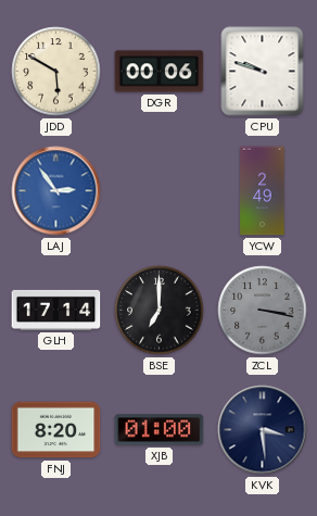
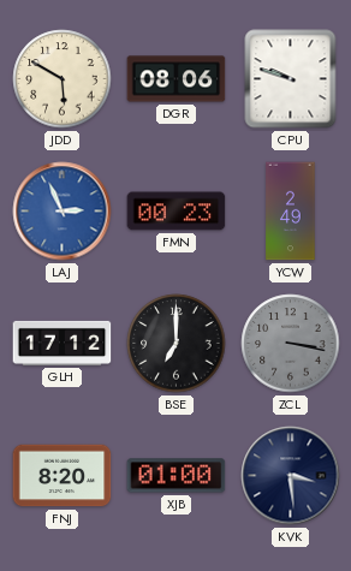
DGR: 00:06 -> 08:06
LAJ: 2:54 -> 2:56
FMN: none -> 00:23
GLH: 17:14 -> 17:12
